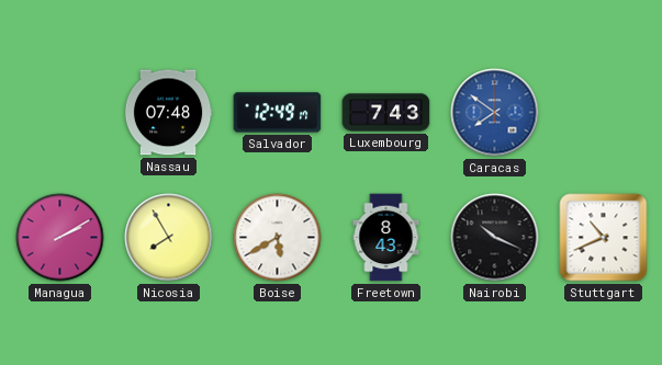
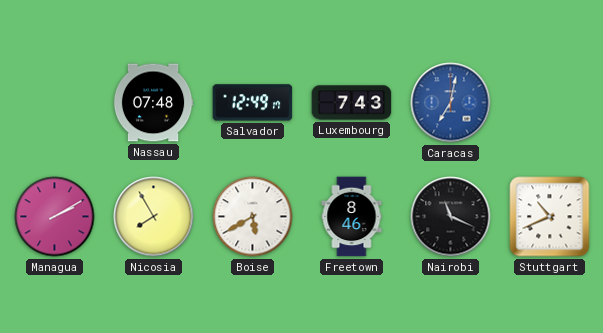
Caracas: 7:51 -> 7:02
Freetown: 8:43 -> 8:46
Nairobi: 10:19 -> 11:19
